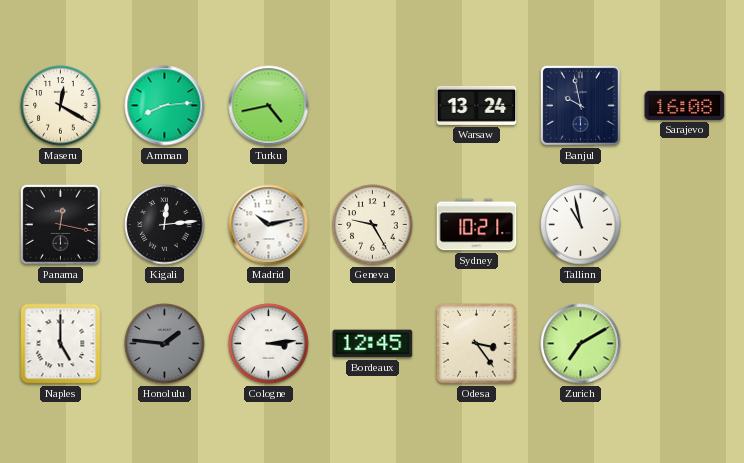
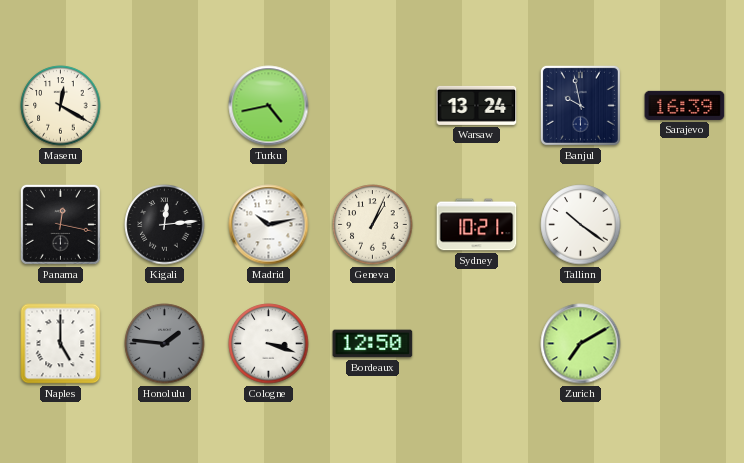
Amman: 8:14 -> none
Sarajevo: 16:08 -> 16:39
Geneva: 9:25 -> 1:04
Tallinn: 10:58 -> 10:21
Cologne: 3:14 -> 3:18
Bordeaux: 12:45 -> 12:50
Odesa: 3:24 -> none
